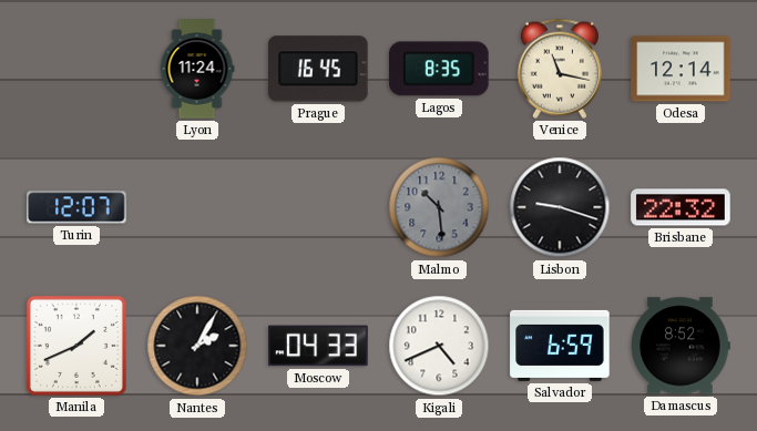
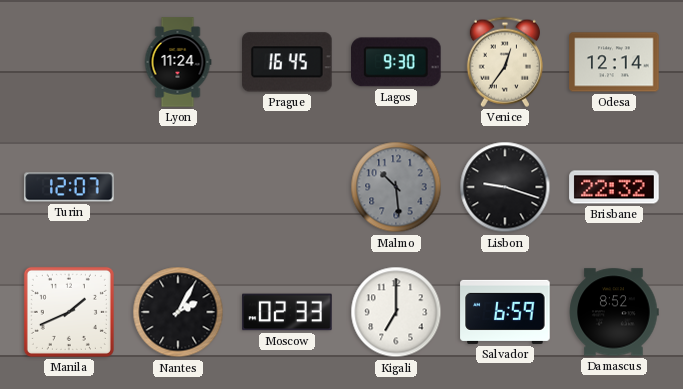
Lagos: 8:35 -> 9:30
Venice: 11:17 -> 12:36
Moscow: 04:33 -> 02:33
Kigali: 4:41 -> 7:00
